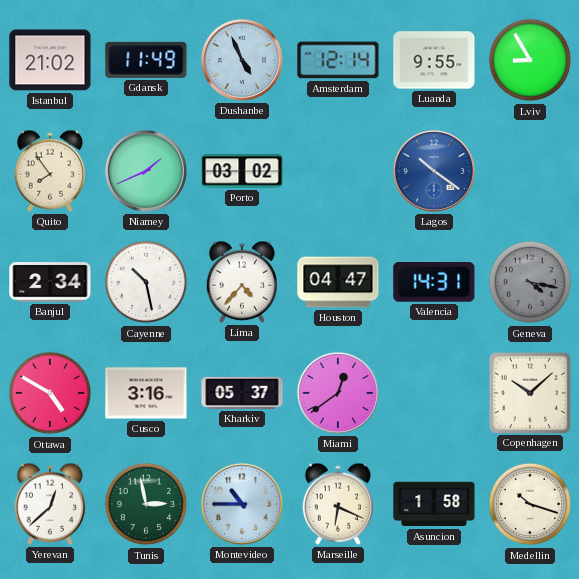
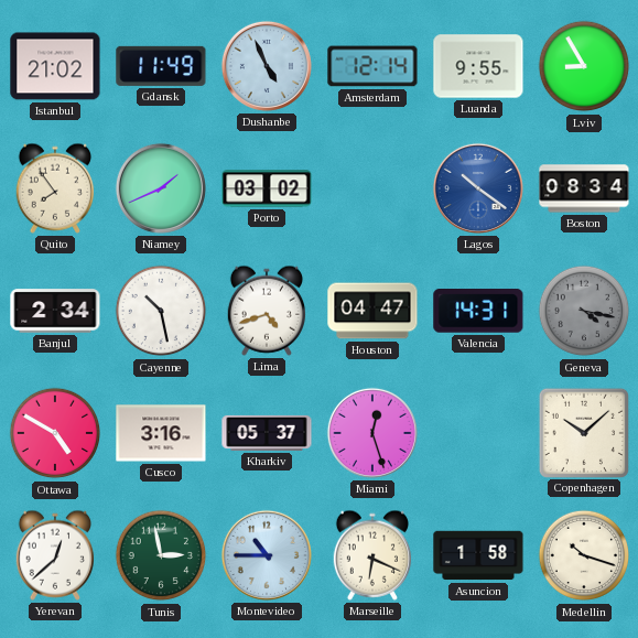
Boston: none -> 08:34
Lima: 4:37 -> 4:42
Miami: 12:39 -> 12:27
